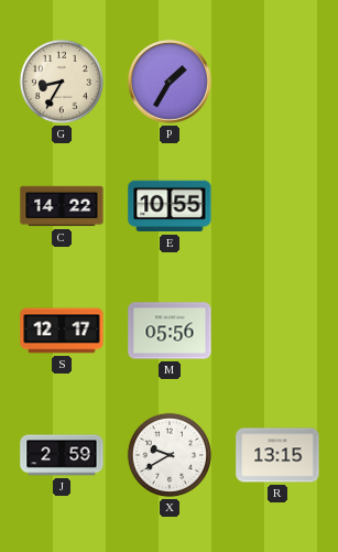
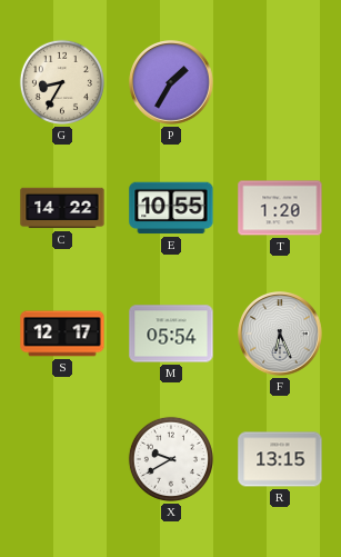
T: none -> 1:20
M: 05:56 -> 05:54
F: none -> 6:26
J: 2:59 -> none
